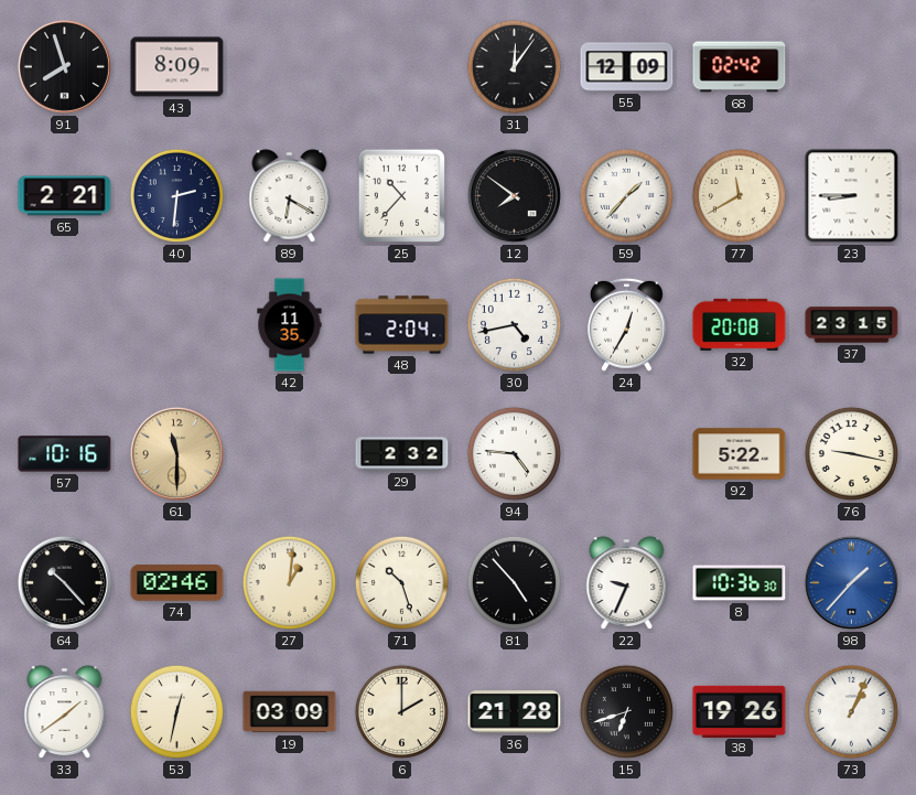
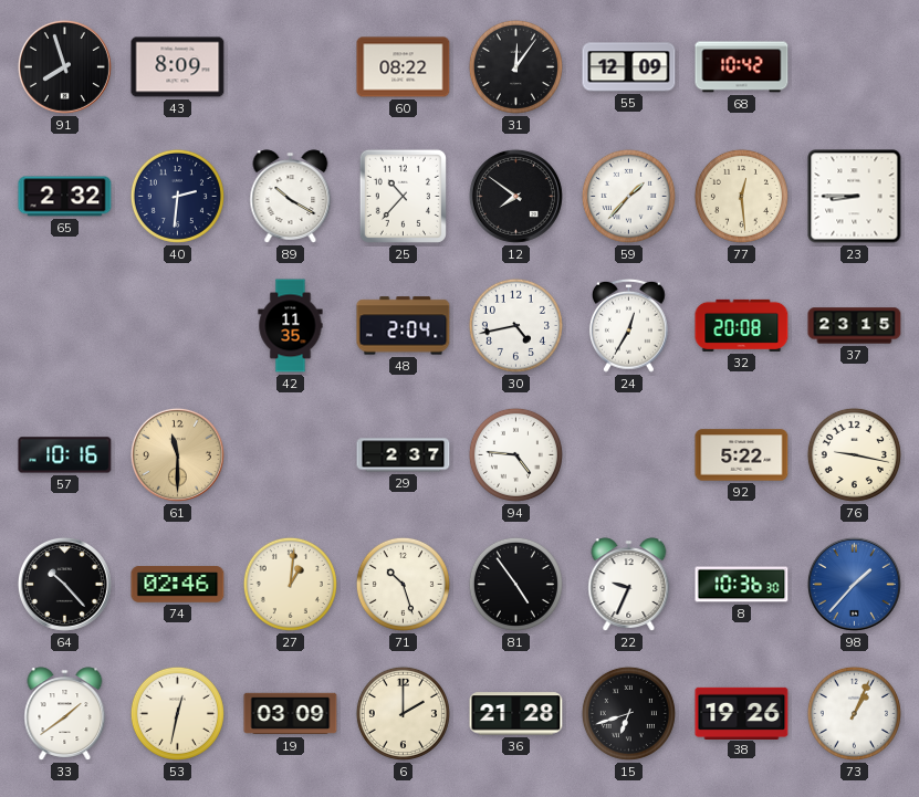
60: none -> 08:22
68: 02:42 -> 10:42
65: 2:21 -> 2:32
89: 6:20 -> 10:20
77: 11:40 -> 12:29
29: 2:32 -> 2:37
81: 4:53 -> 4:54
